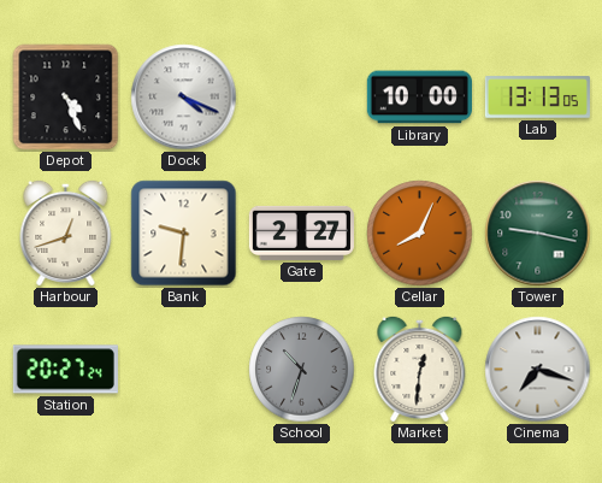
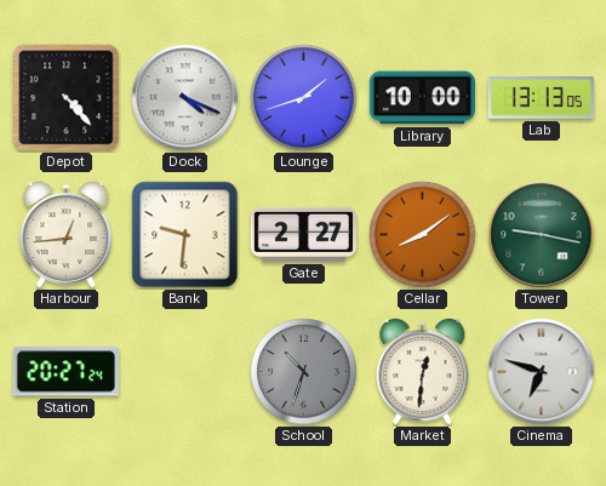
Depot: 4:26 -> 4:23
Lounge: none -> 1:42
Harbour: 12:42 -> 12:44
Cellar: 8:04 -> 8:09
Cinema: 7:18 -> 6:48
